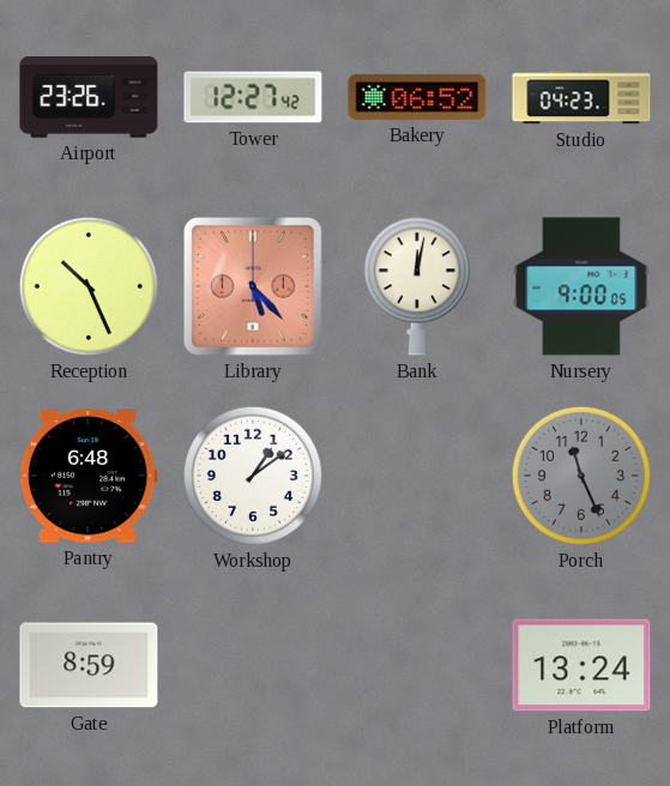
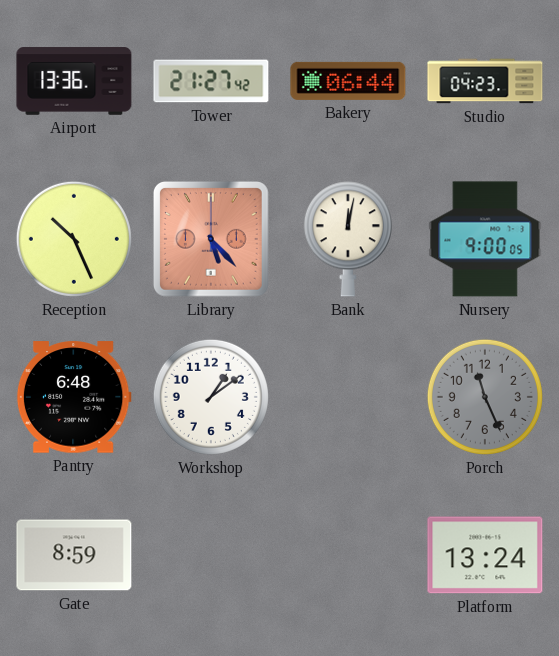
Airport: 23:26 -> 13:36
Tower: 12:27 -> 21:27
Bakery: 06:52 -> 06:44
